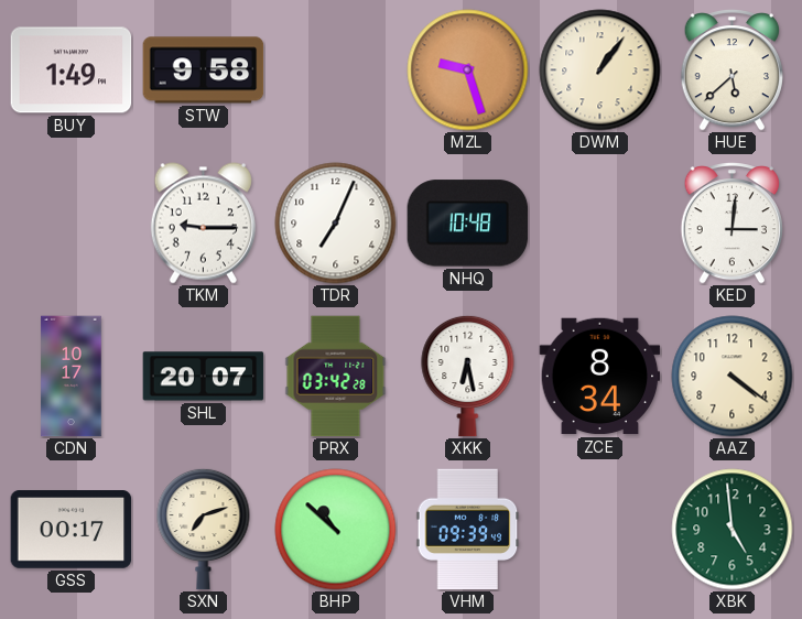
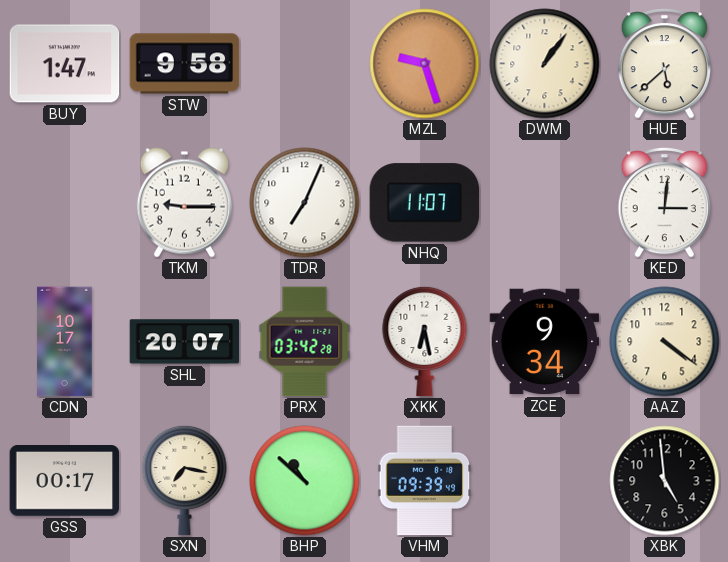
BUY: 1:49 -> 1:47
NHQ: 10:48 -> 11:07
ZCE: 8:34 -> 9:34
SXN: 7:12 -> 7:17
XBK dial: green -> black
